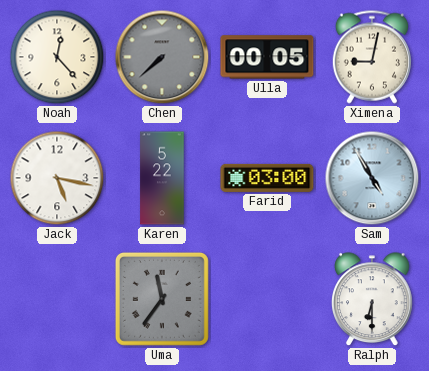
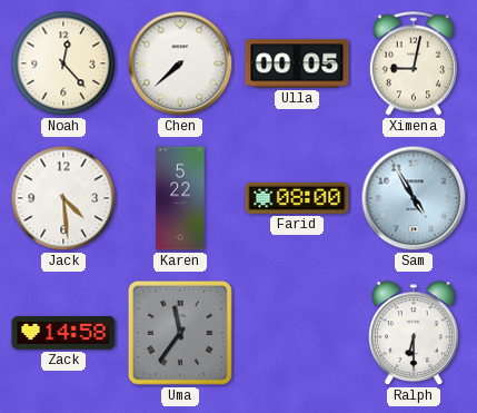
Chen dial: grey -> white
Jack: 5:17 -> 4:29
Farid: 03:00 -> 08:00
Zack: none -> 14:58
